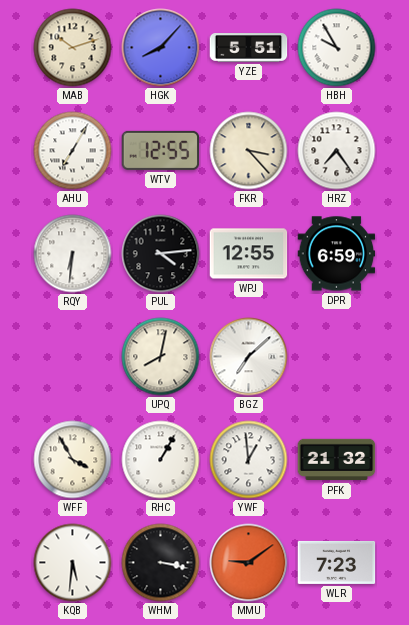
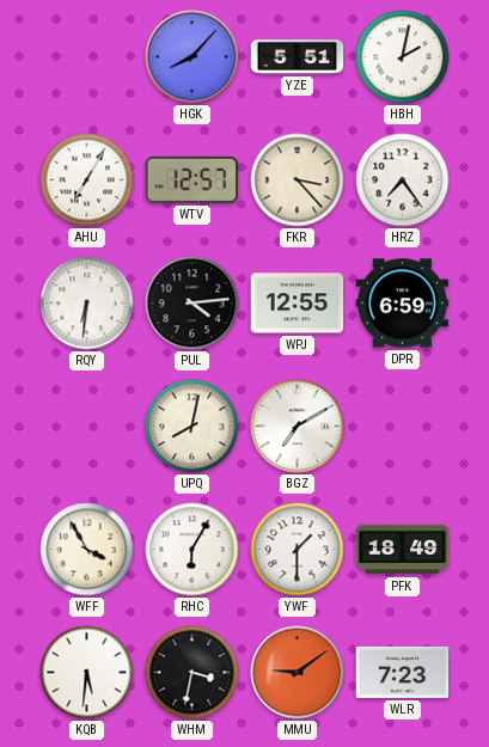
MAB: 10:12 -> none
HBH: 9:55 -> 2:02
WTV: 12:55 -> 12:57
BGZ: 7:08 -> 7:10
RHC: 1:05 -> 6:05
YWF: 12:59 -> 1:30
PFK: 21:32 -> 18:49
WHM: 3:17 -> 3:32
